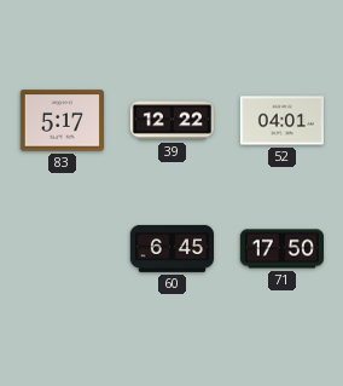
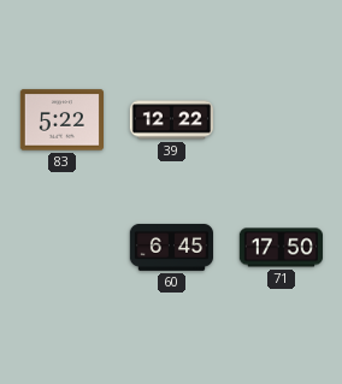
83: 5:17 -> 5:22
52: 04:01 -> none
